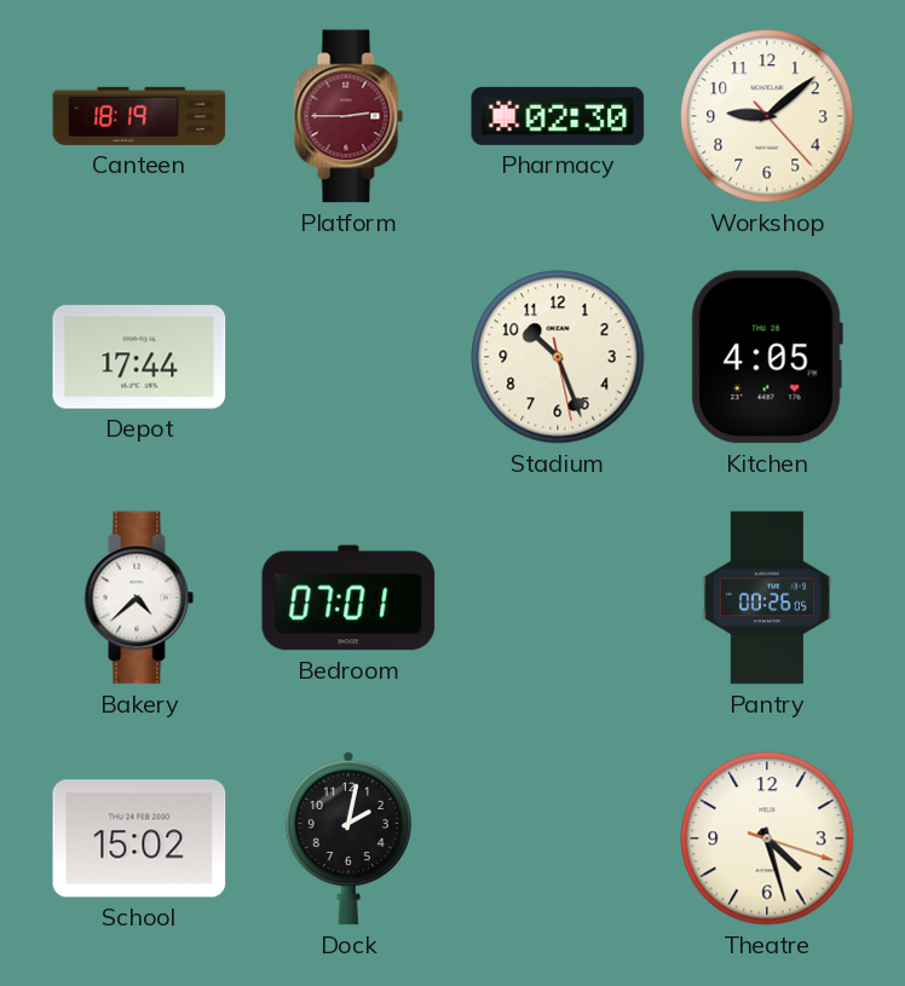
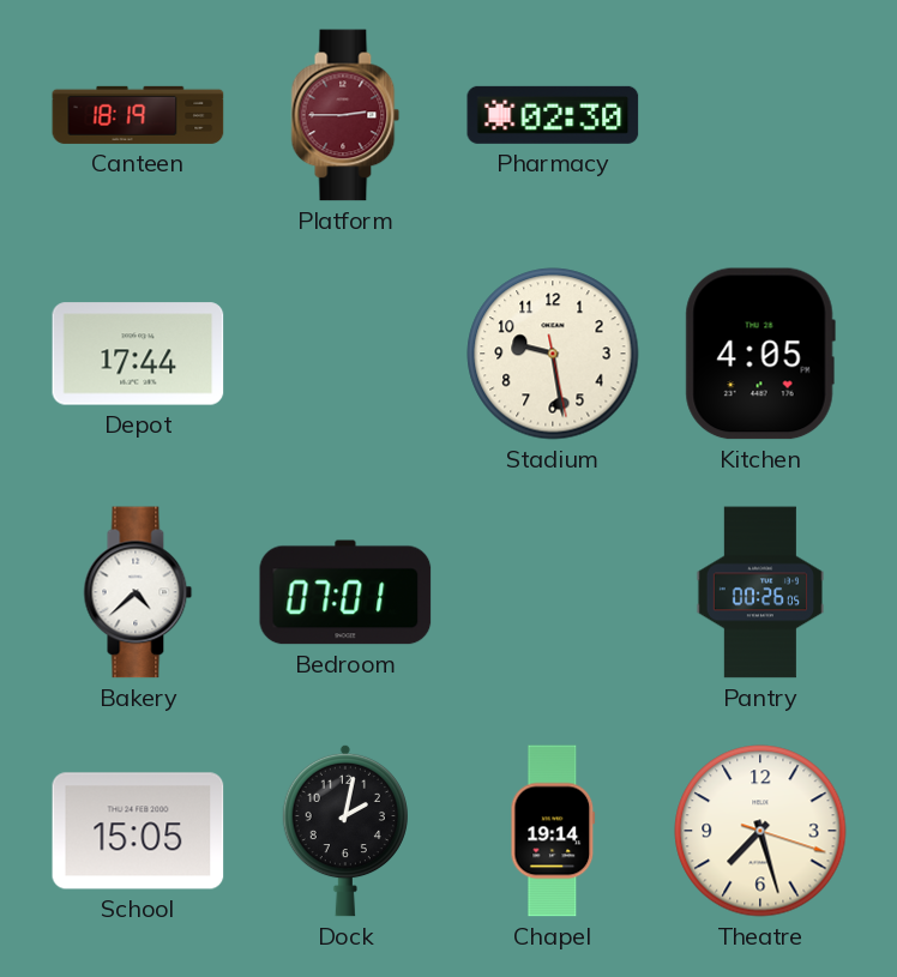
Workshop: 9:08 -> none
Stadium: 10:26 -> 9:28
School: 15:02 -> 15:05
Chapel: none -> 19:14
Theatre: 4:27 -> 7:27
